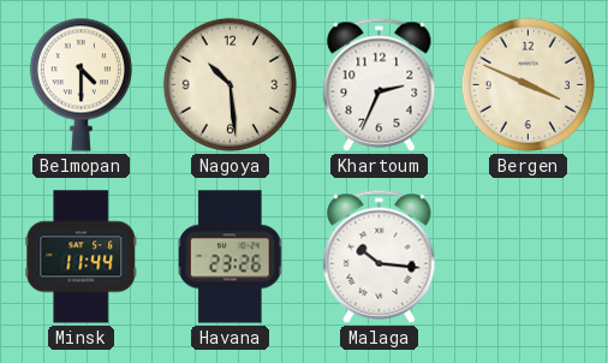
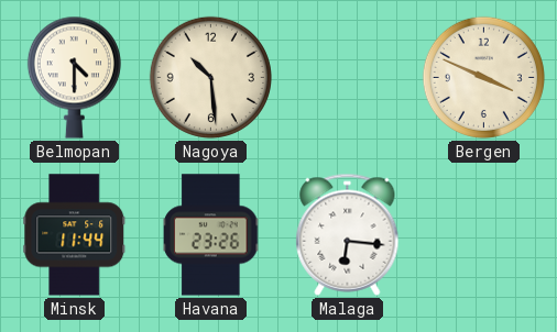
Khartoum: 2:34 -> none
Malaga: 10:16 -> 6:16
